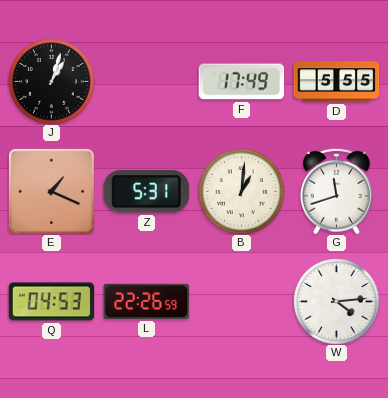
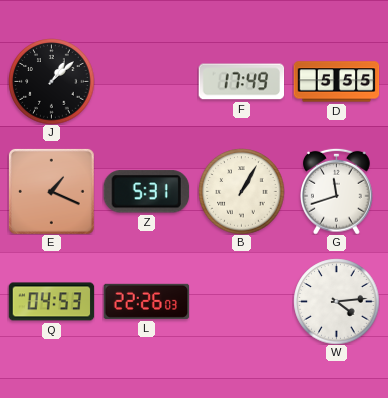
J: 1:03 -> 1:08
B: 1:01 -> 1:05
L: 22:26:59 -> 22:26:03
